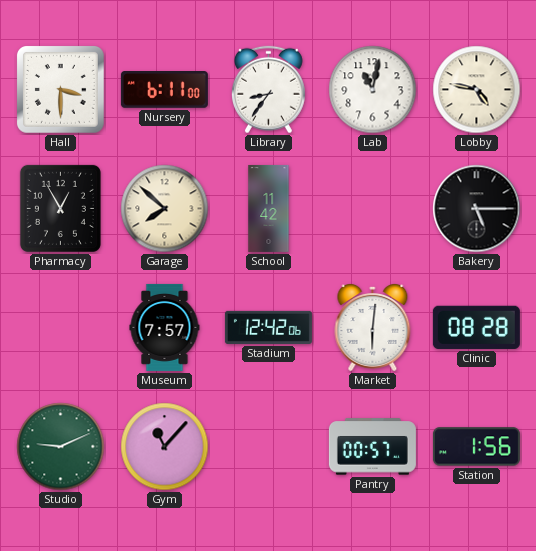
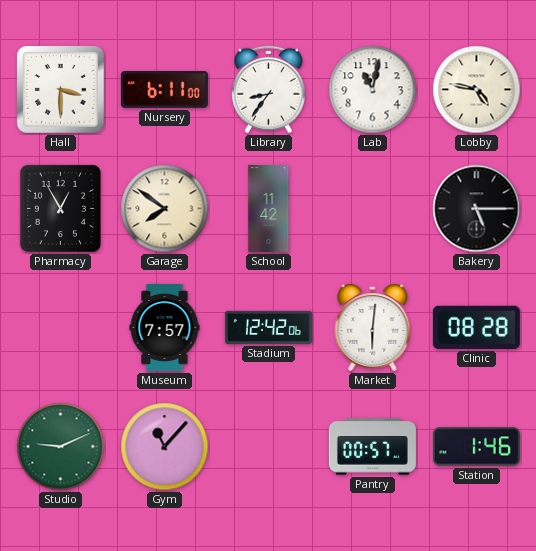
Garage: 7:52 -> 7:51
Station: 1:56 -> 1:46
